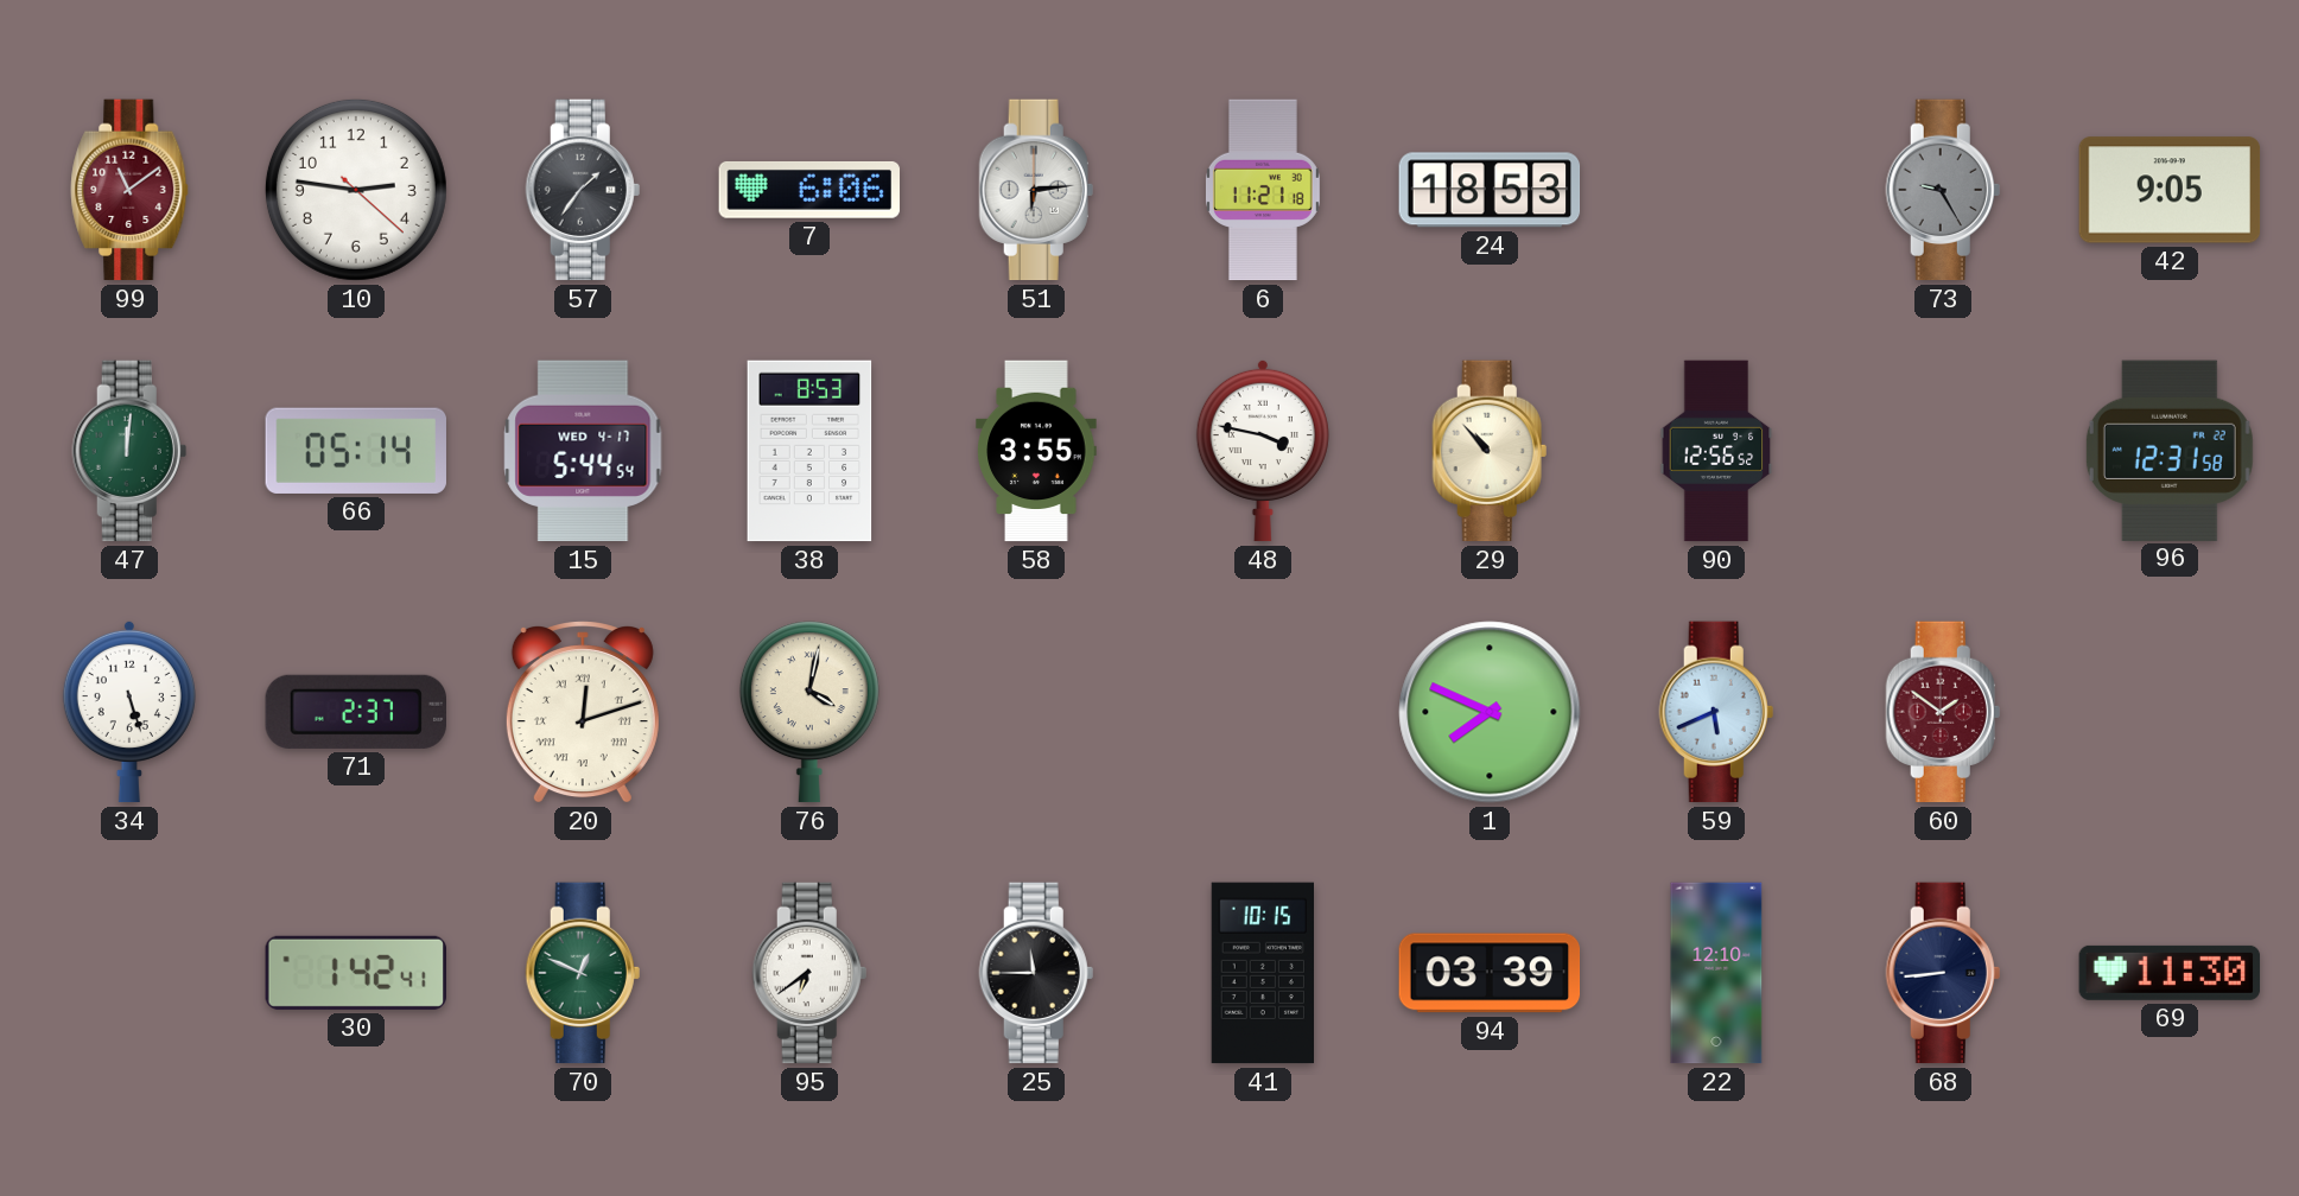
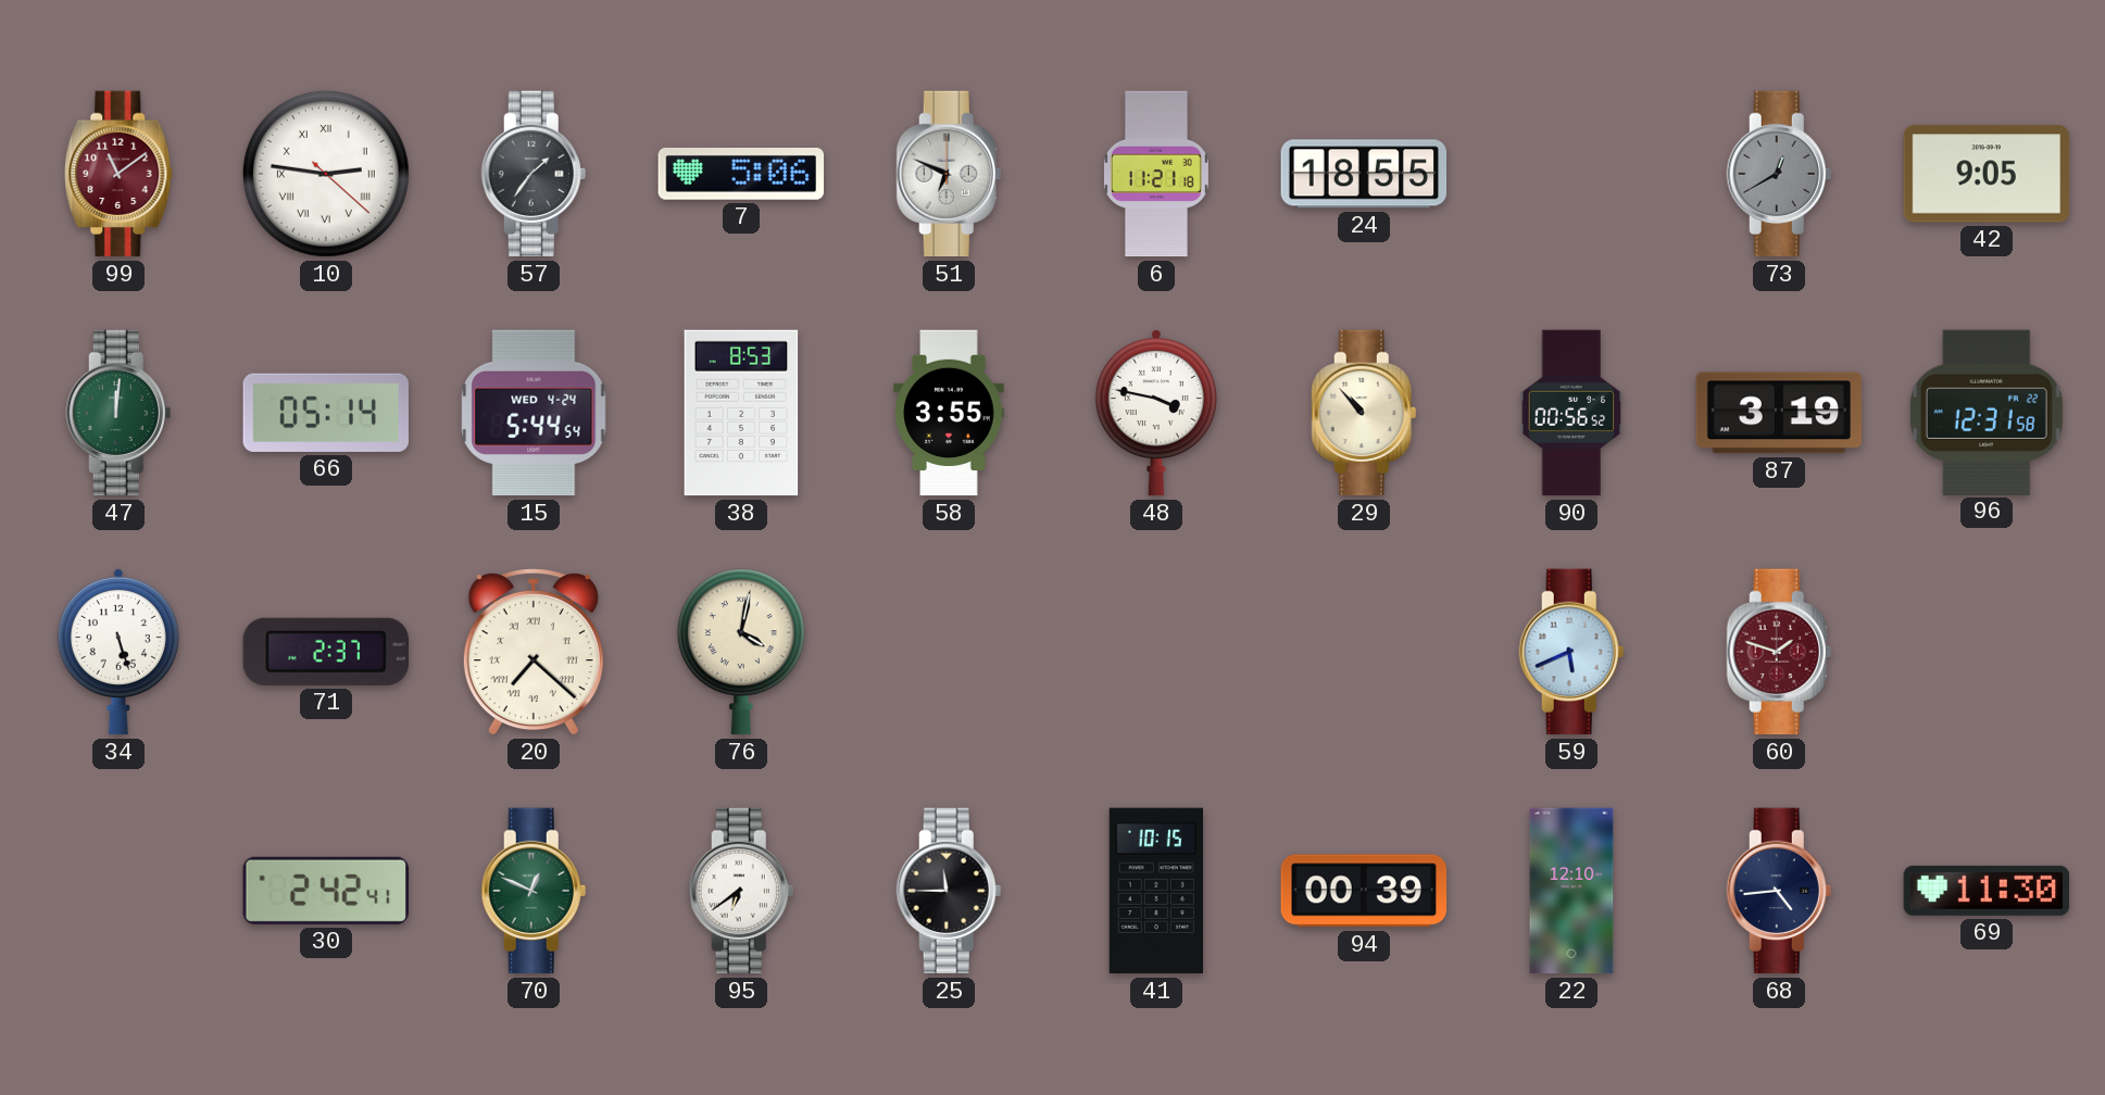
10 numerals: Arabic -> Roman
7: 6:06 -> 5:06
51: 6:14 -> 6:49
24: 18:53 -> 18:55
73: 9:25 -> 12:40
15 date: WED 4-17 -> WED 4-24
90: 12:56 -> 00:56
87: none -> 3:19
20: 12:12 -> 7:22
1: 7:49 -> none
60: 1:51 -> 1:48
30: 1:42 -> 2:42
94: 03:39 -> 00:39
68: 8:44 -> 4:44
